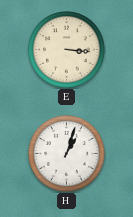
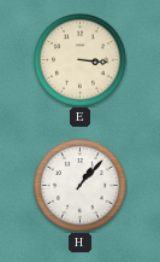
H: 1:03 -> 1:07
